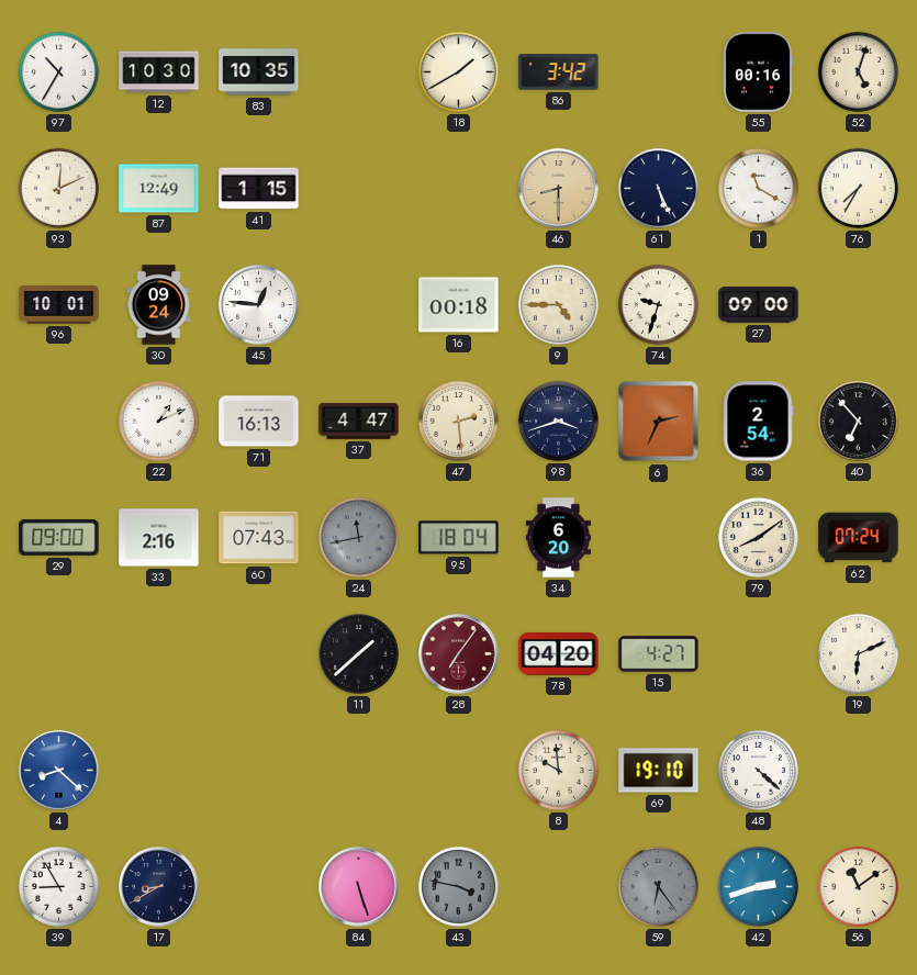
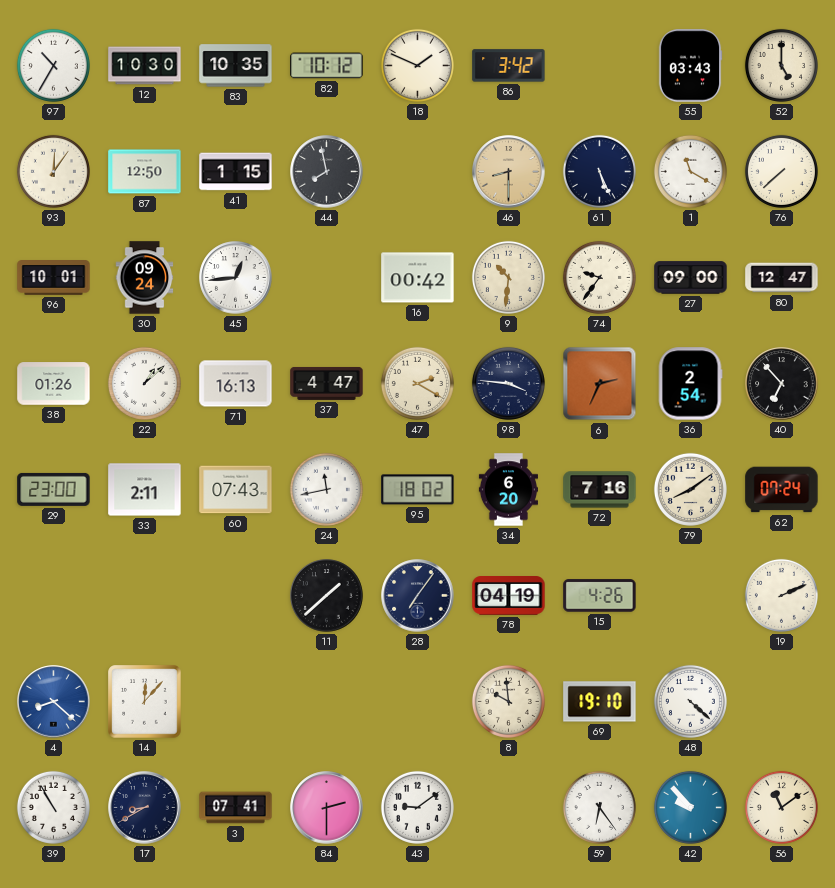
82: none -> 10:12
18: 1:40 -> 1:49
55: 00:16 -> 03:43
52: 5:03 -> 5:00
93: 12:11 -> 12:06
87: 12:49 -> 12:50
44: none -> 7:58
76: 7:35 -> 7:38
45: 12:46 -> 12:44
16: 00:18 -> 00:42
9: 4:45 -> 10:31
74: 9:33 -> 9:36
80: none -> 12:47
38: none -> 01:26
22: 1:11 -> 1:08
47: 2:29 -> 2:20
98: 3:42 -> 3:46
29: 09:00 -> 23:00
33: 2:16 -> 2:11
24 dial: grey -> white
95: 18:04 -> 18:02
72: none -> 7:16
28 dial: burgundy -> navy
78: 04:20 -> 04:19
15: 4:27 -> 4:26
19: 6:11 -> 2:11
14: none -> 12:07
39: 8:55 -> 10:55
3: none -> 07:41
84: 5:27 -> 2:30
43: 3:47 -> 9:09
43 dial: grey -> white
59 dial: grey -> white
42: 2:42 -> 9:53
